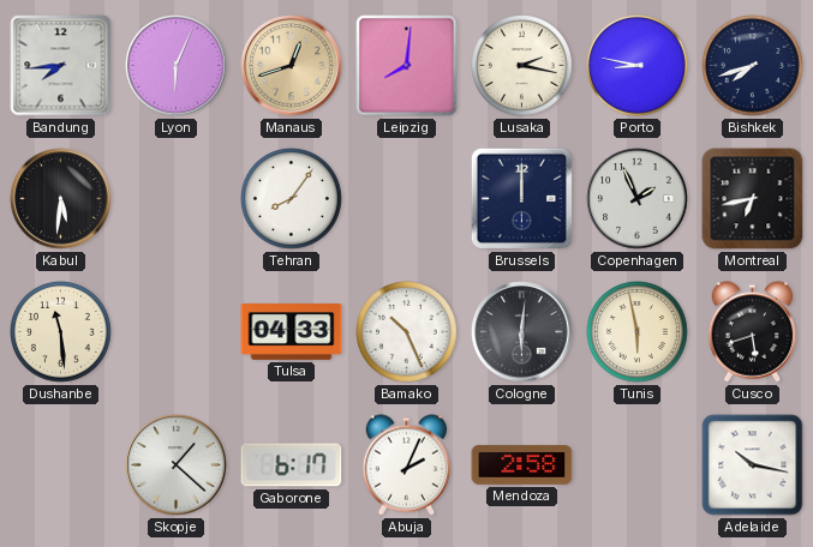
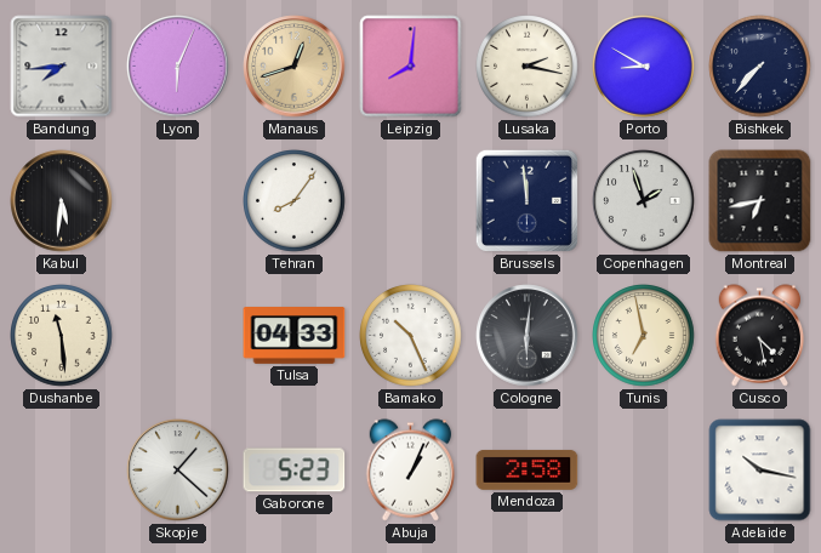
Porto: 8:47 -> 8:50
Bishkek: 7:42 -> 7:37
Brussels: 12:00 -> 11:59
Copenhagen: 1:56 -> 1:57
Tunis: 5:58 -> 6:58
Cusco: 5:42 -> 4:28
Gaborone: 6:17 -> 5:23
Abuja: 2:04 -> 1:04
